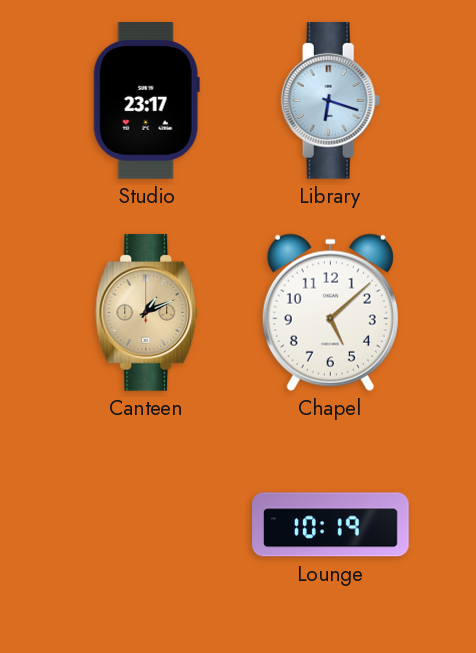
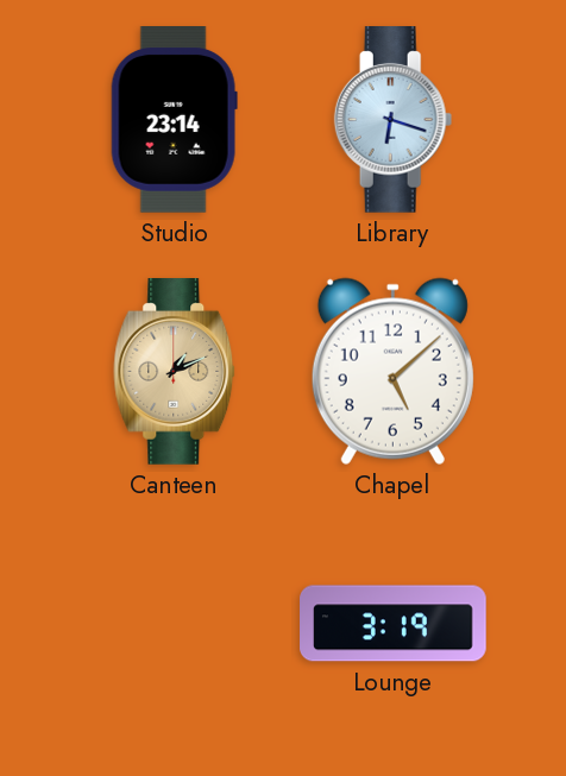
Studio: 23:17 -> 23:14
Lounge: 10:19 -> 3:19
